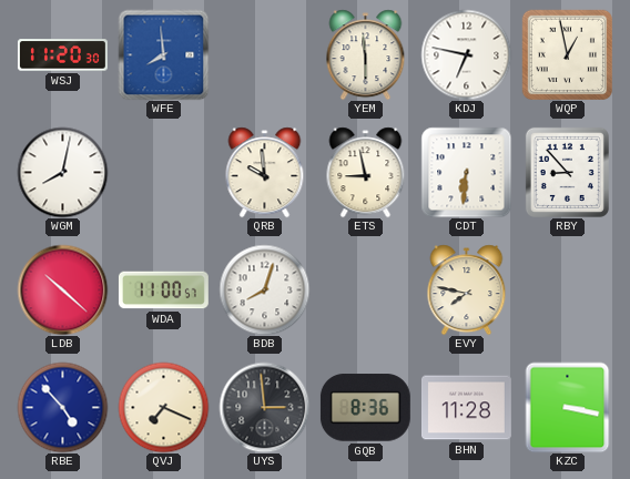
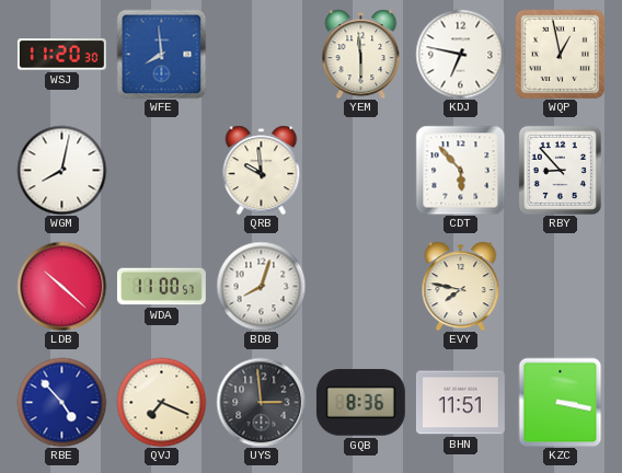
ETS: 8:58 -> none
CDT: 6:31 -> 5:53
BHN: 11:28 -> 11:51
